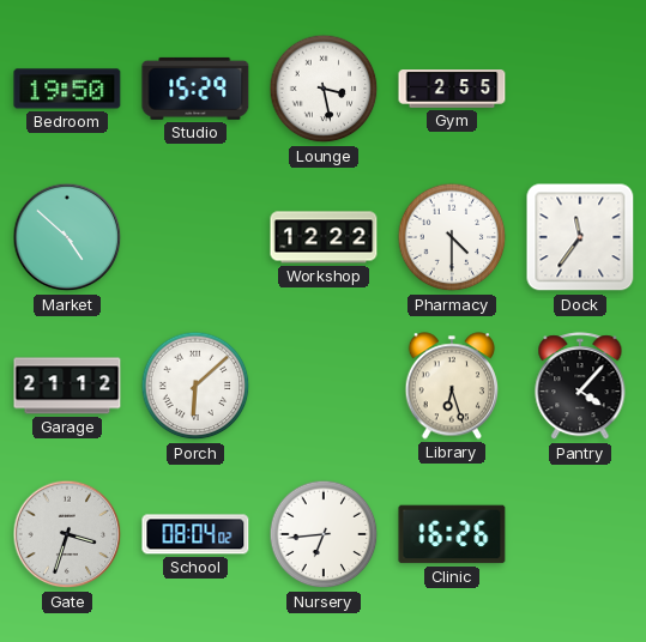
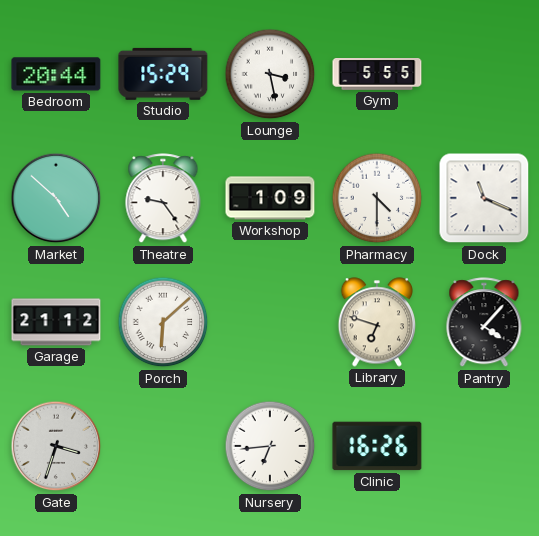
Bedroom: 19:50 -> 20:44
Gym: 2:55 -> 5:55
Theatre: none -> 9:24
Workshop: 12:22 -> 1:09
Dock: 11:36 -> 11:19
Library: 6:27 -> 6:48
School: 08:04 -> none
